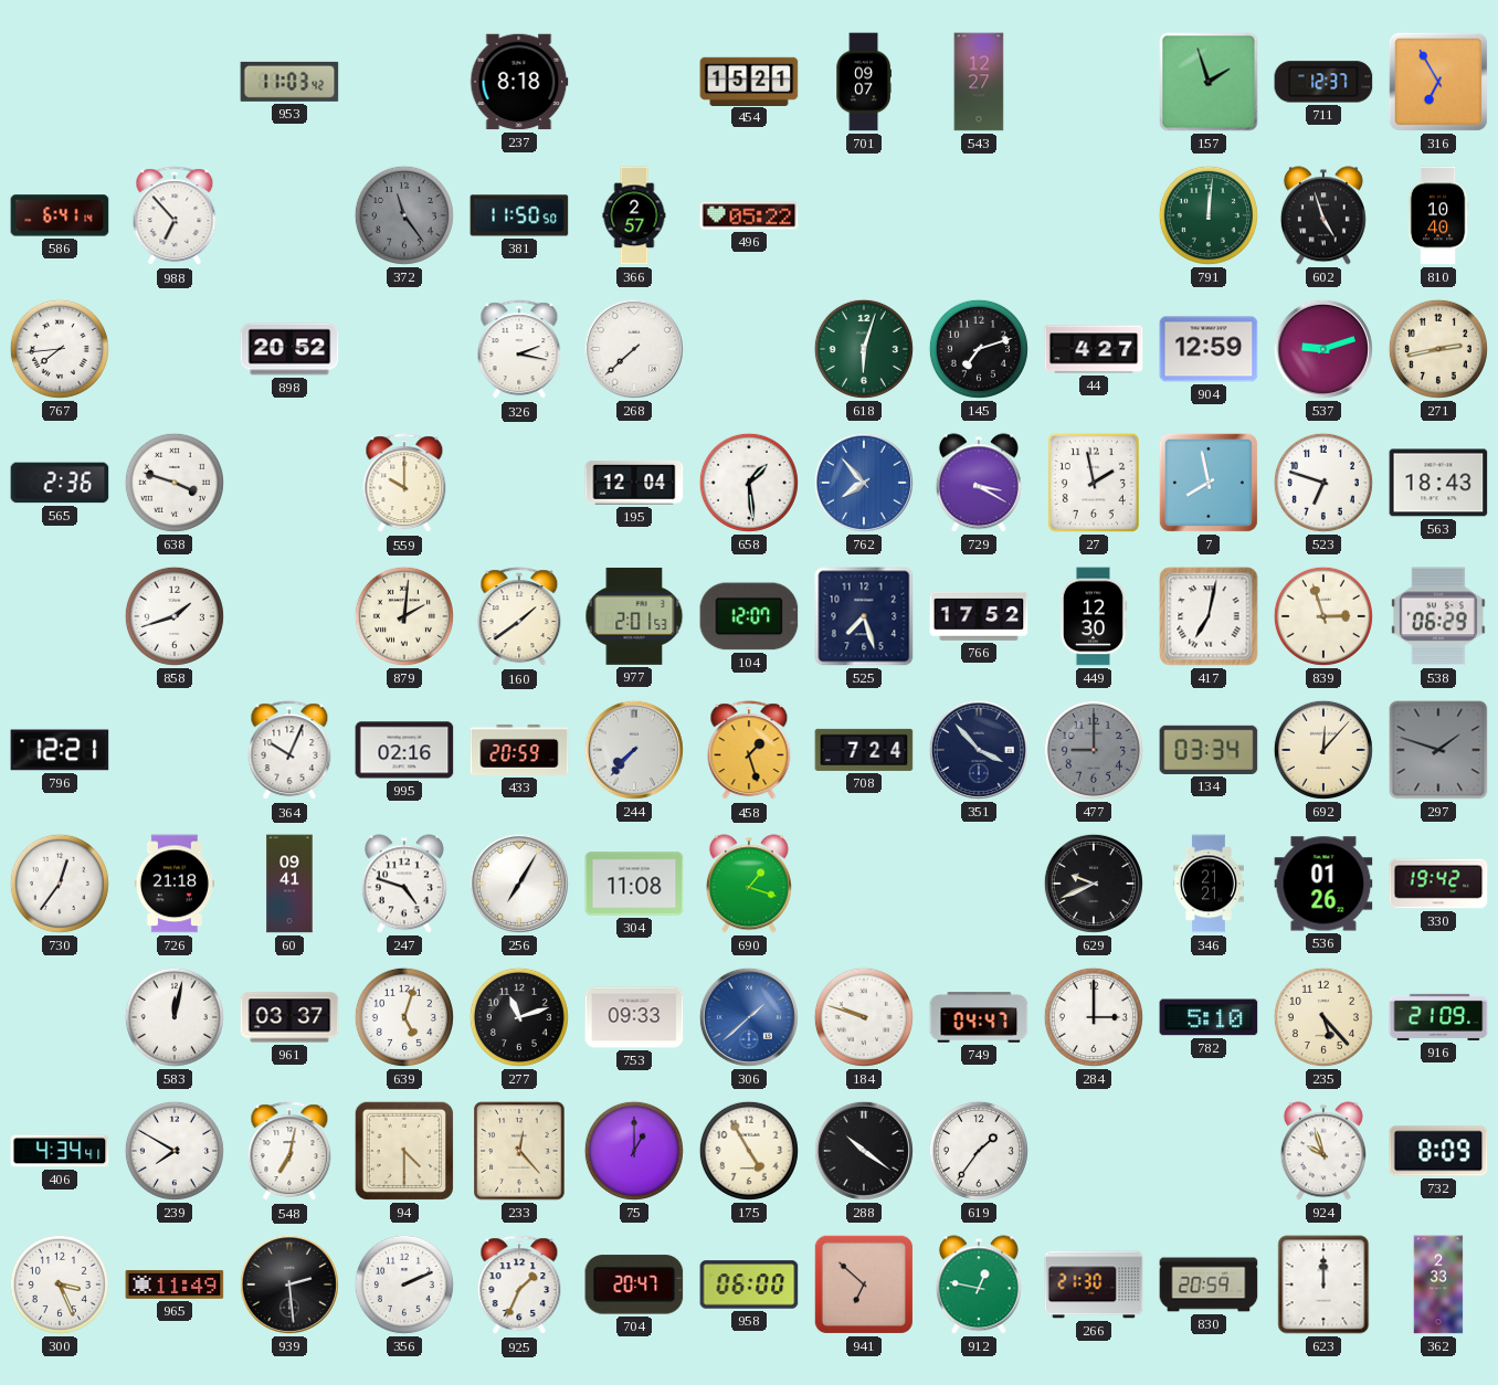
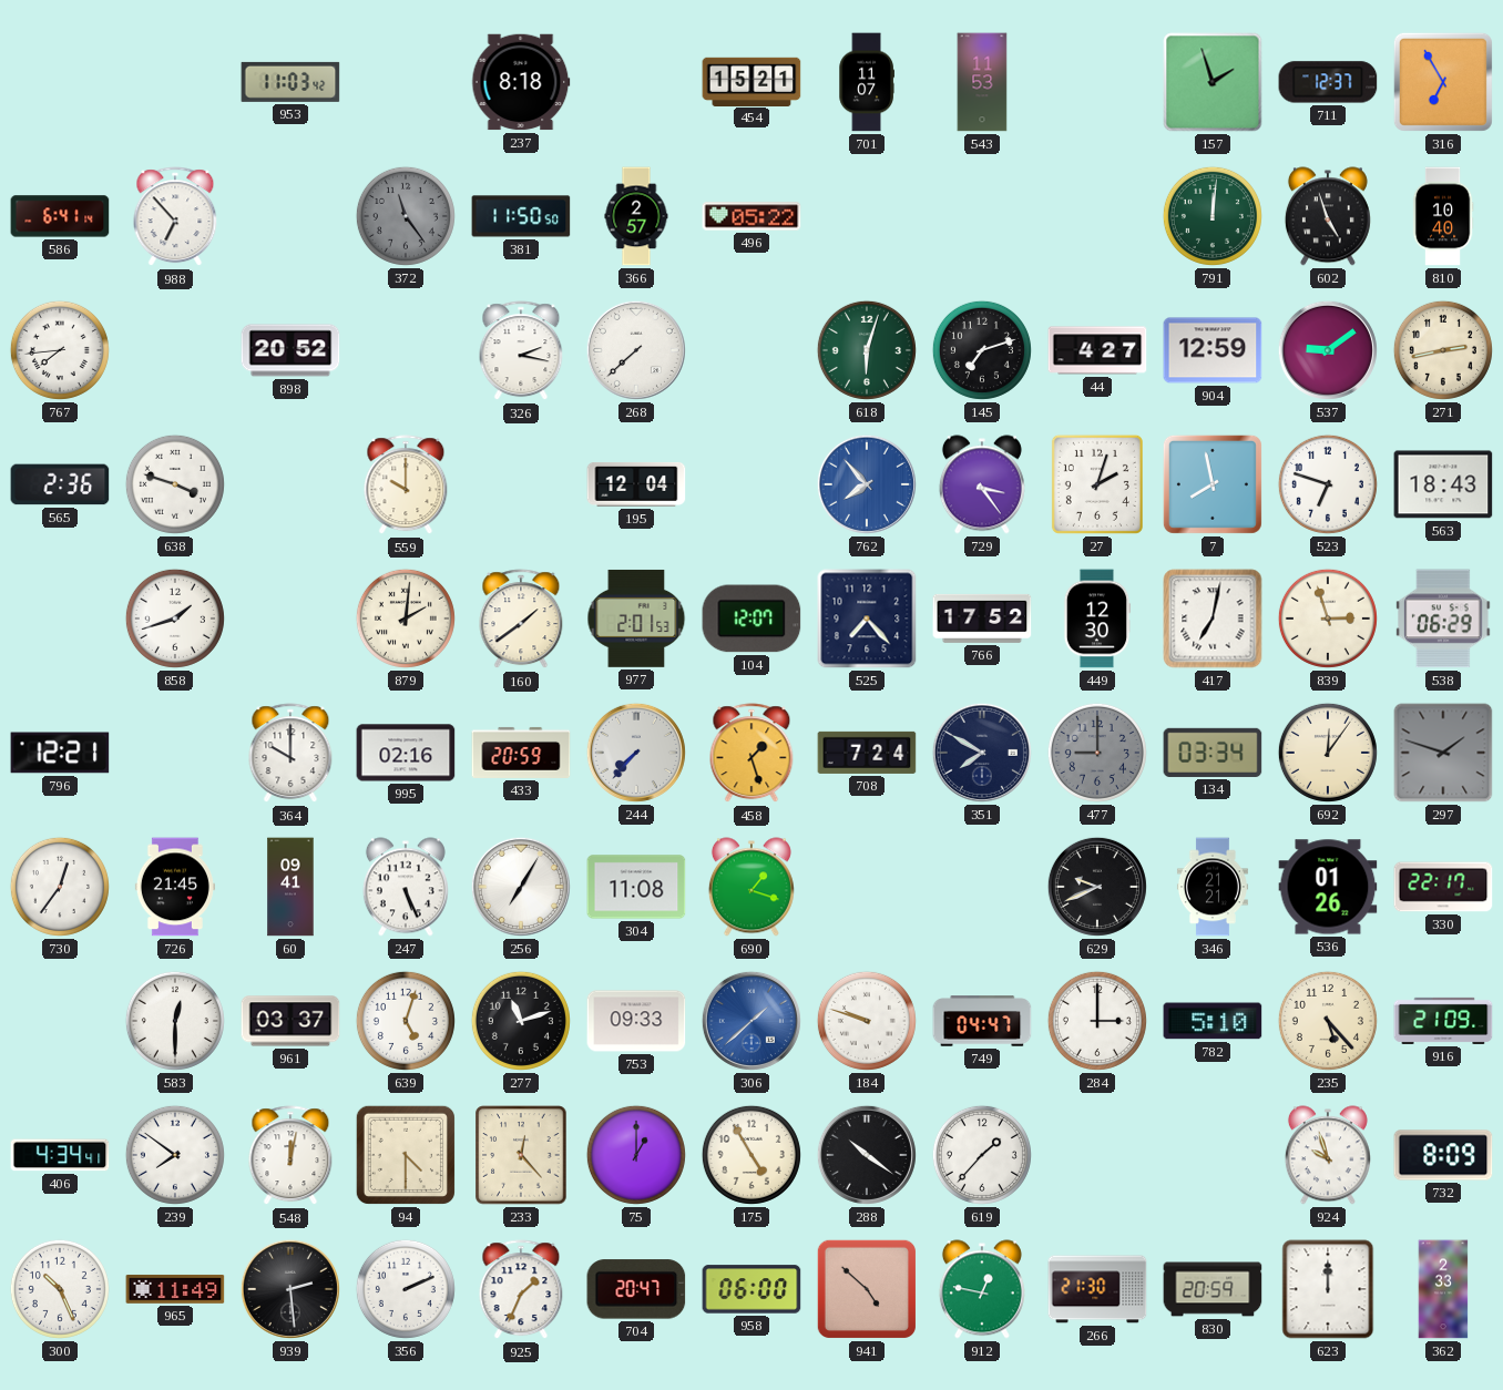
701: 09:07 -> 11:07
543: 12:27 -> 11:53
537: 9:12 -> 9:09
658: 1:29 -> none
729: 3:20 -> 3:24
27: 1:58 -> 2:03
525: 7:27 -> 7:23
364: 10:04 -> 10:00
351: 3:53 -> 7:50
692: 12:07 -> 12:06
726: 21:18 -> 21:45
247: 4:48 -> 5:26
330: 19:42 -> 22:17
583: 12:02 -> 12:30
239: 7:50 -> 7:51
548: 7:02 -> 12:02
619: 1:36 -> 1:37
300: 3:26 -> 10:26
941: 6:52 -> 4:52
